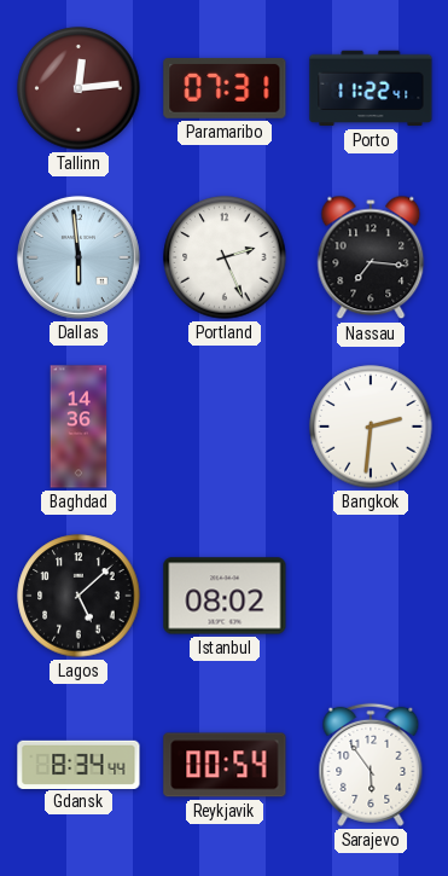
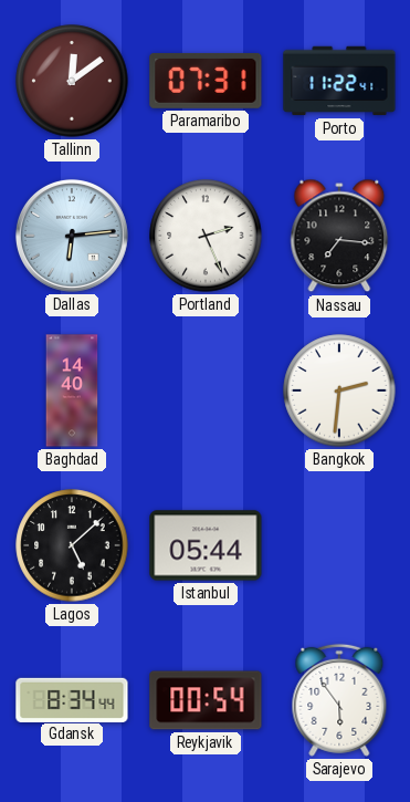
Tallinn: 12:14 -> 12:09
Dallas: 5:59 -> 6:14
Baghdad: 14:36 -> 14:40
Istanbul: 08:02 -> 05:44
